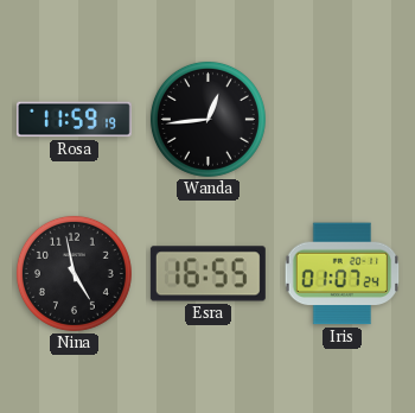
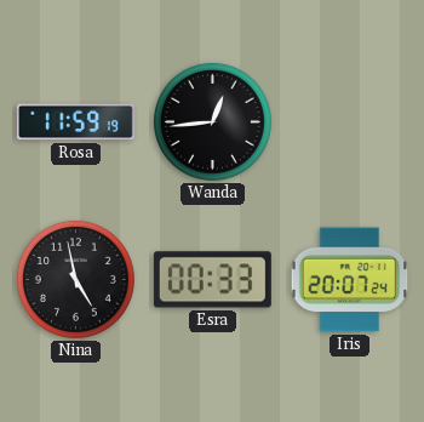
Esra: 16:55 -> 00:33
Iris: 01:07 -> 20:07
